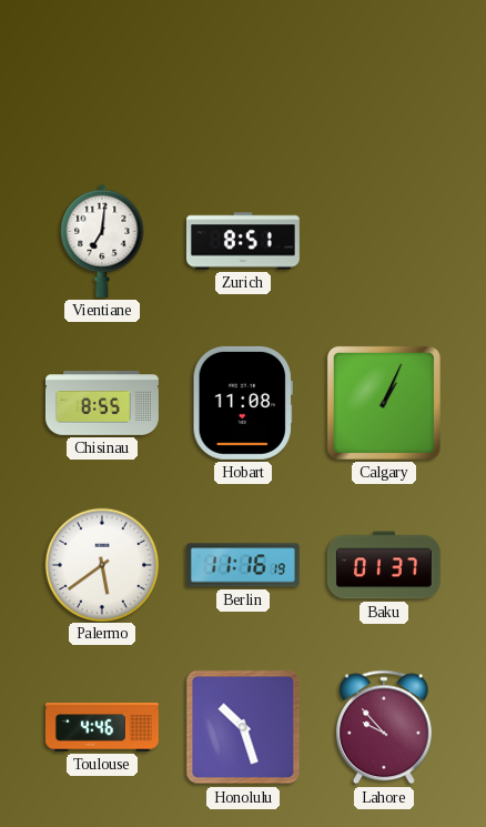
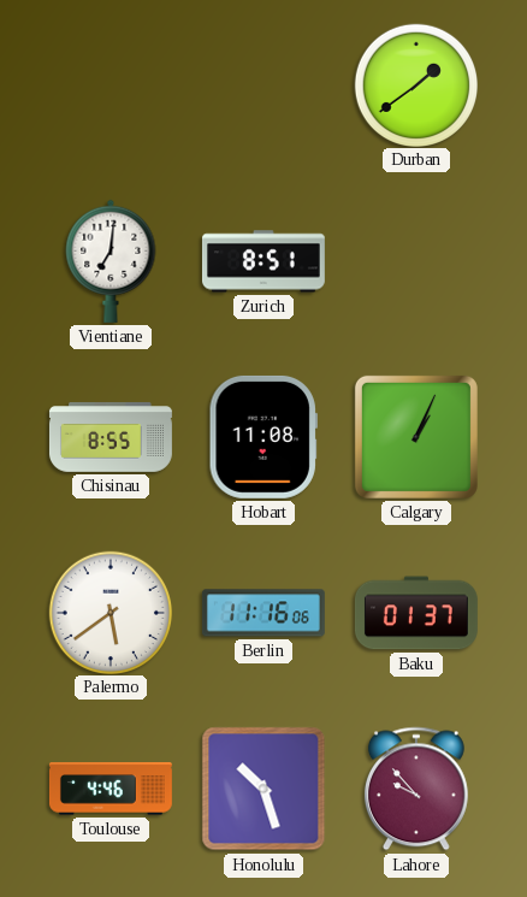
Durban: none -> 1:39
Berlin: 11:16:19 -> 11:16:06
